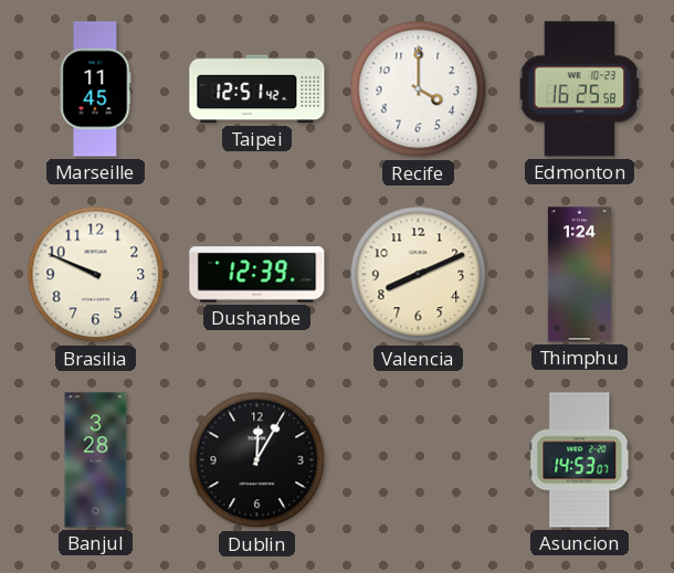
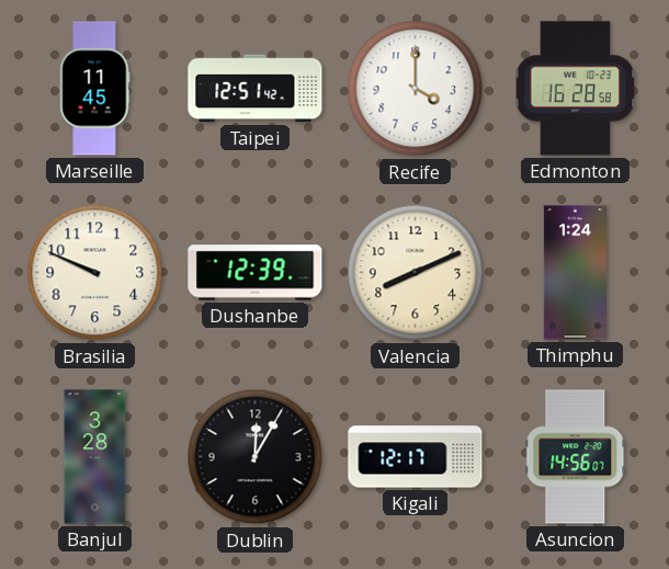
Edmonton: 16:25 -> 16:28
Kigali: none -> 12:17
Asuncion: 14:53 -> 14:56
